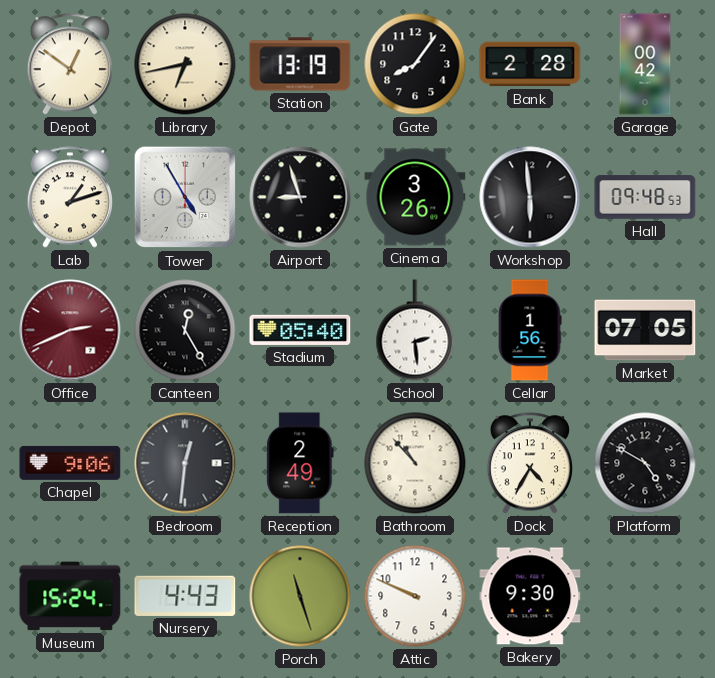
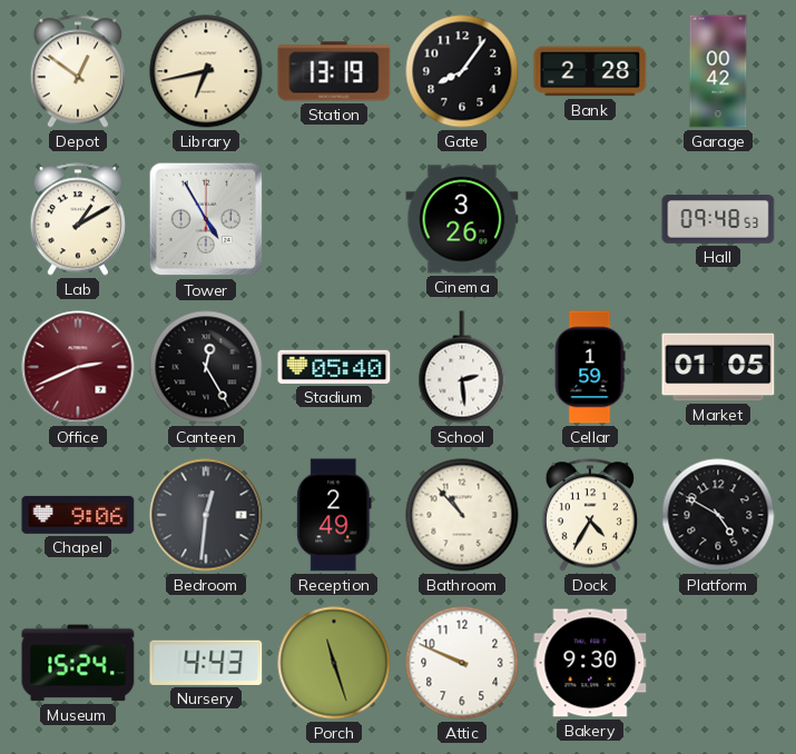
Lab: 1:12 -> 1:10
Airport: 8:57 -> none
Workshop: 5:59 -> none
Cellar: 1:56 -> 1:59
Market: 07:05 -> 01:05
